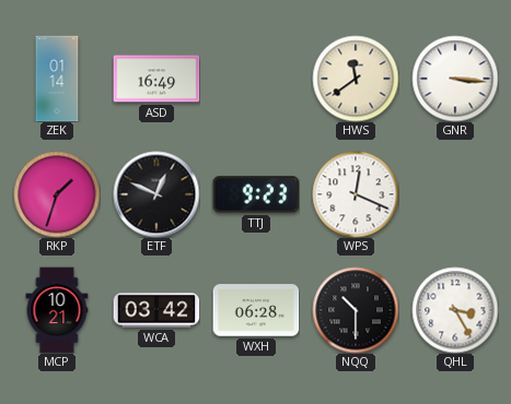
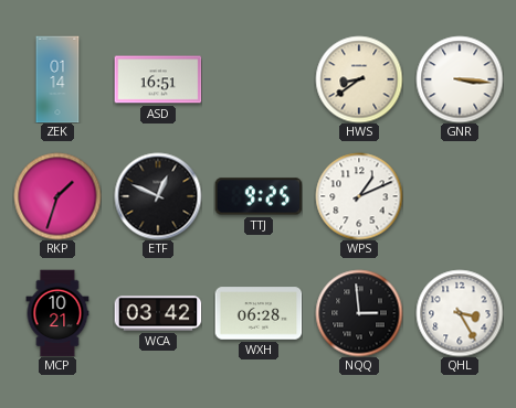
ASD: 16:49 -> 16:51
HWS: 11:39 -> 8:39
TTJ: 9:23 -> 9:25
WPS: 12:19 -> 1:11
NQQ: 10:30 -> 2:59
